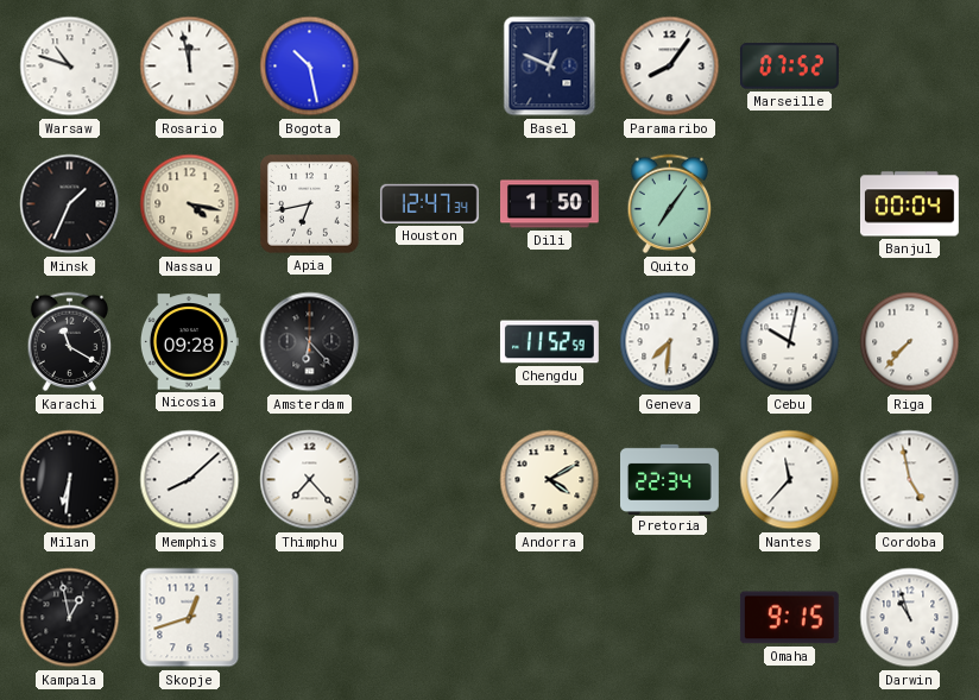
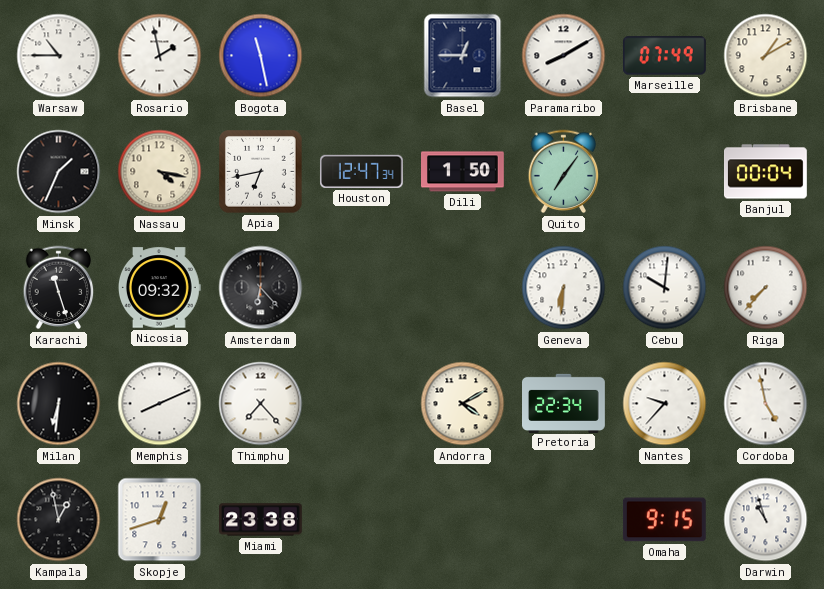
Warsaw: 10:48 -> 10:45
Rosario: 11:58 -> 1:58
Bogota: 10:28 -> 11:28
Basel: 12:49 -> 12:45
Paramaribo: 8:06 -> 8:10
Marseille: 07:52 -> 07:49
Brisbane: none -> 1:10
Karachi: 11:20 -> 11:27
Nicosia: 09:28 -> 09:32
Chengdu: 11:52 -> none
Geneva: 7:31 -> 6:31
Cebu: 10:02 -> 10:01
Memphis: 8:08 -> 8:11
Nantes: 11:37 -> 9:37
Miami: none -> 23:38
